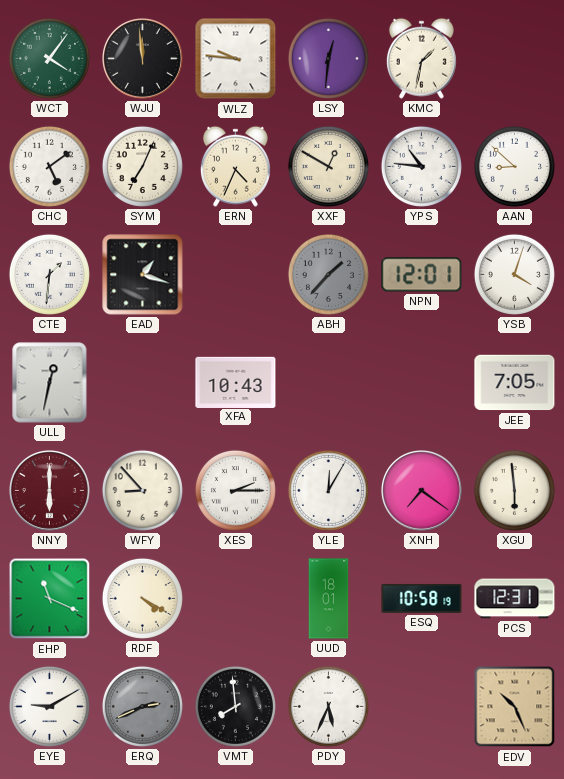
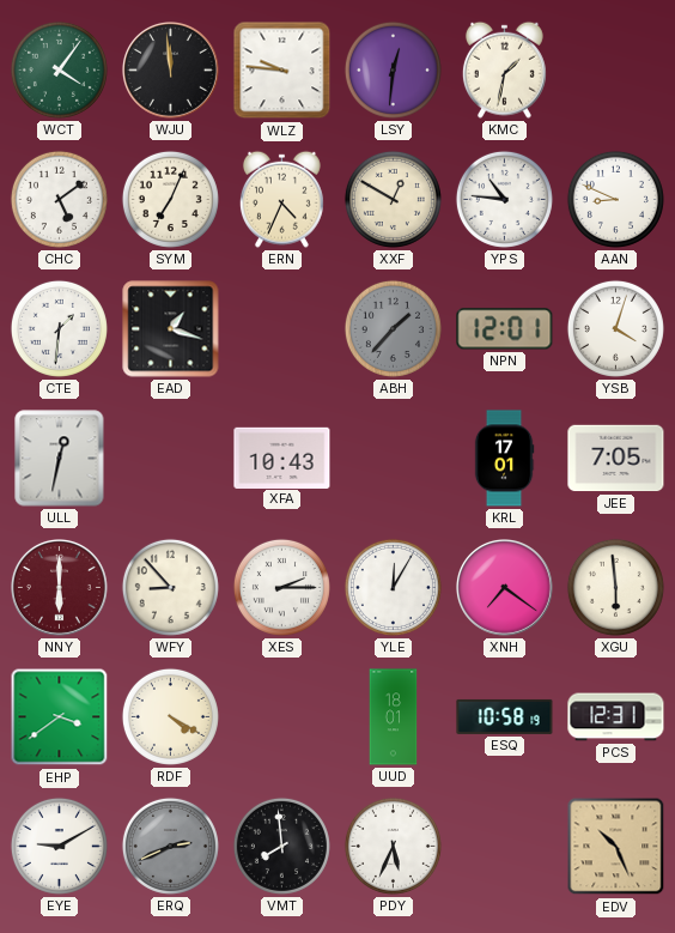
AAN: 8:52 -> 8:49
KRL: none -> 17:01
EHP: 11:19 -> 3:39
